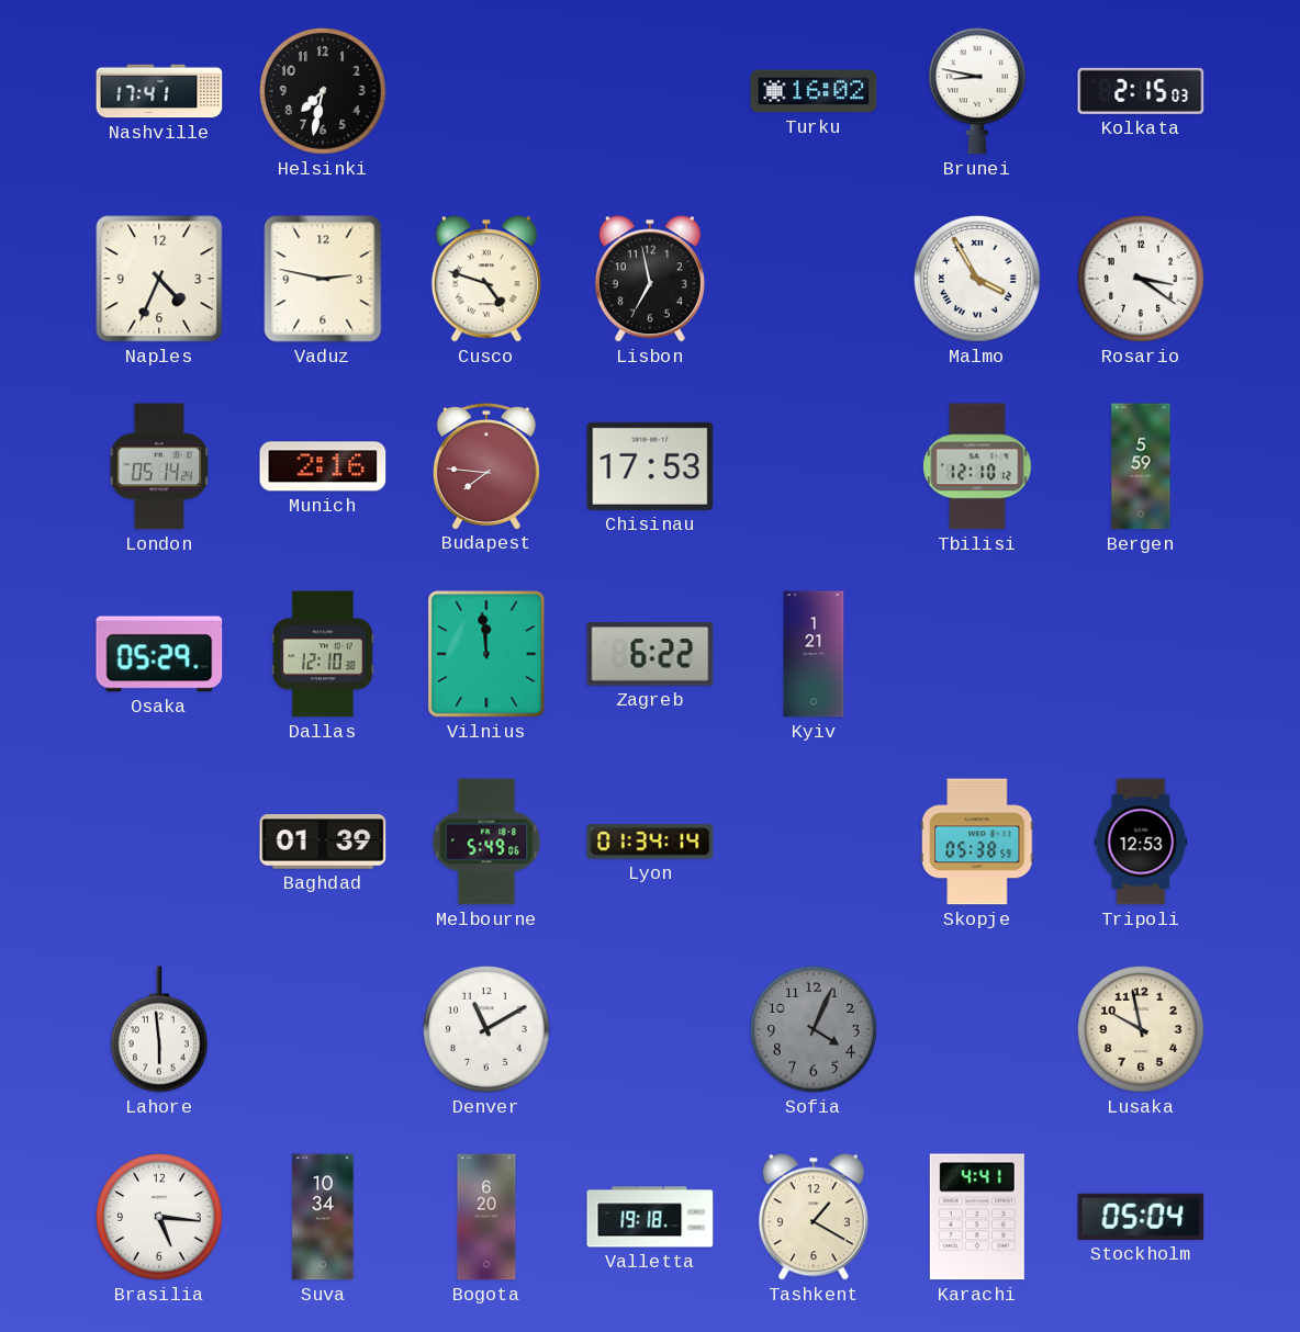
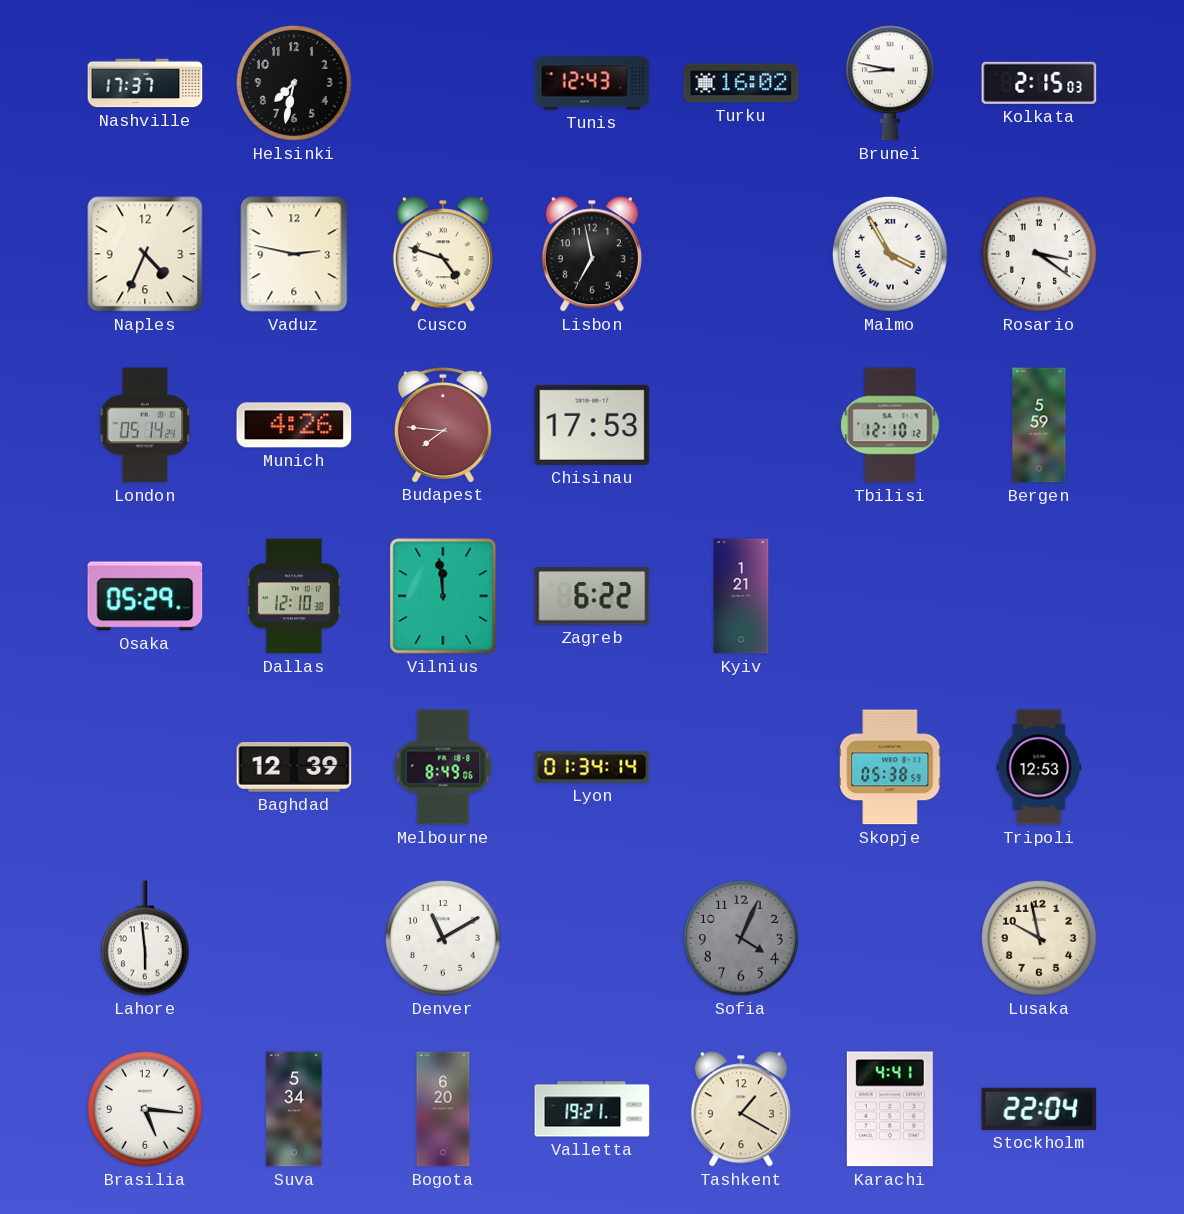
Nashville: 17:41 -> 17:37
Tunis: none -> 12:43
Munich: 2:16 -> 4:26
Baghdad: 01:39 -> 12:39
Melbourne: 5:49 -> 8:49
Suva: 10:34 -> 5:34
Valletta: 19:18 -> 19:21
Stockholm: 05:04 -> 22:04
